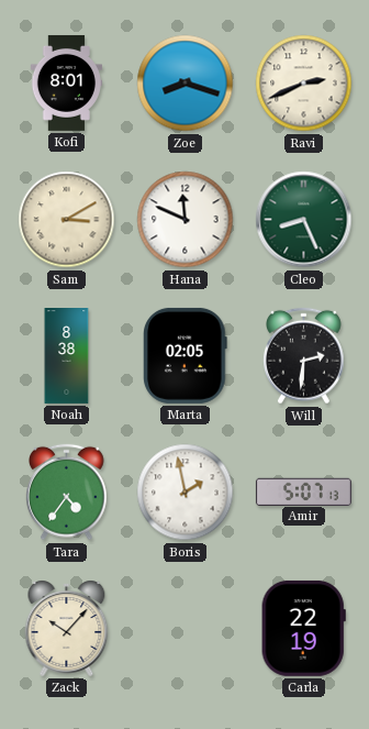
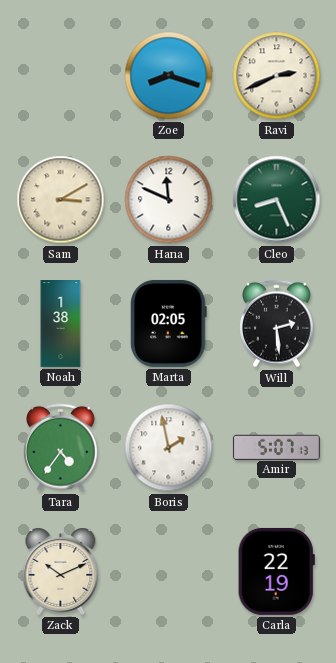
Kofi: 8:01 -> none
Noah: 8:38 -> 1:38
Will: 2:31 -> 2:29
Zack: 10:07 -> 10:11
